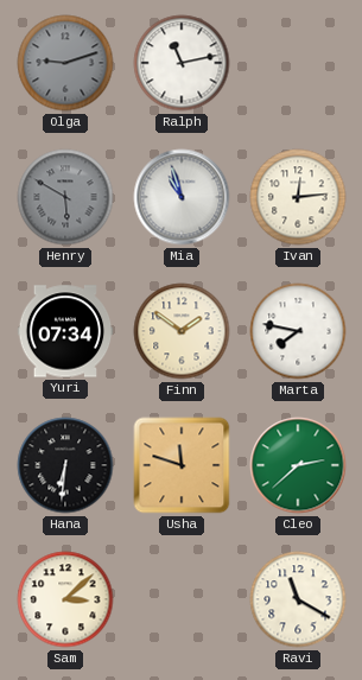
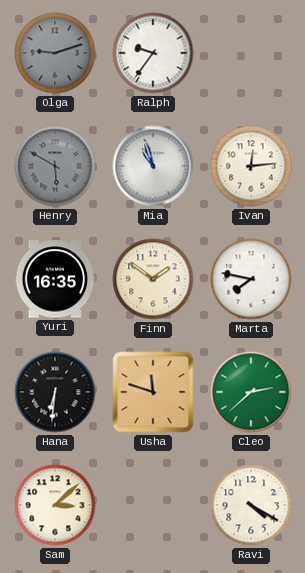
Ralph: 11:13 -> 9:36
Yuri: 07:34 -> 16:35
Ravi: 11:20 -> 4:20
